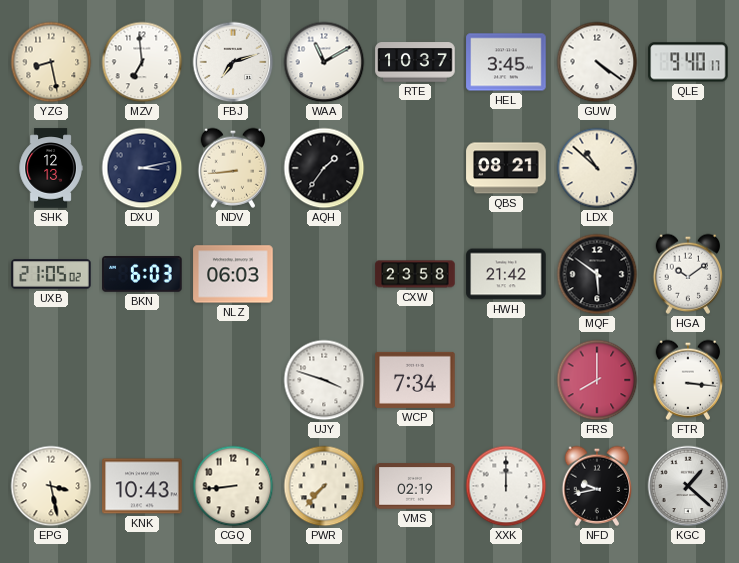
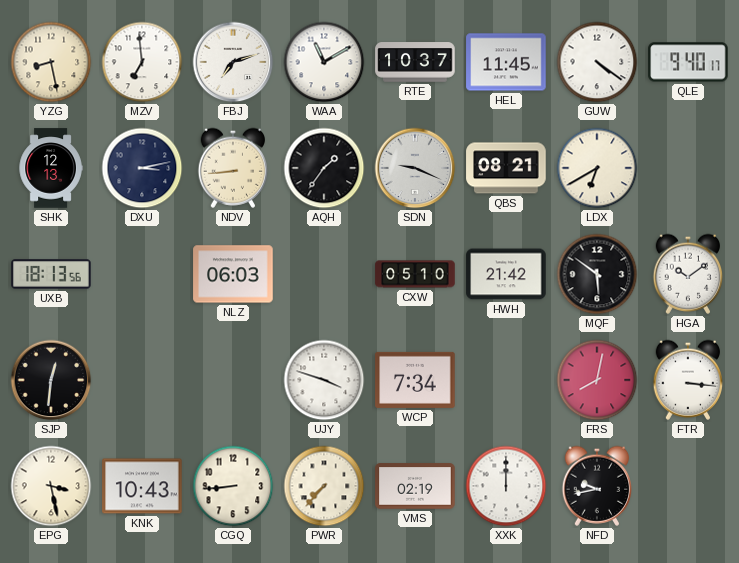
HEL: 3:45 -> 11:45
SDN: none -> 9:19
LDX: 10:52 -> 6:40
UXB: 21:05 -> 18:13
BKN: 6:03 -> none
CXW: 23:58 -> 05:10
SJP: none -> 12:31
FRS: 8:00 -> 8:02
KGC: 1:22 -> none
